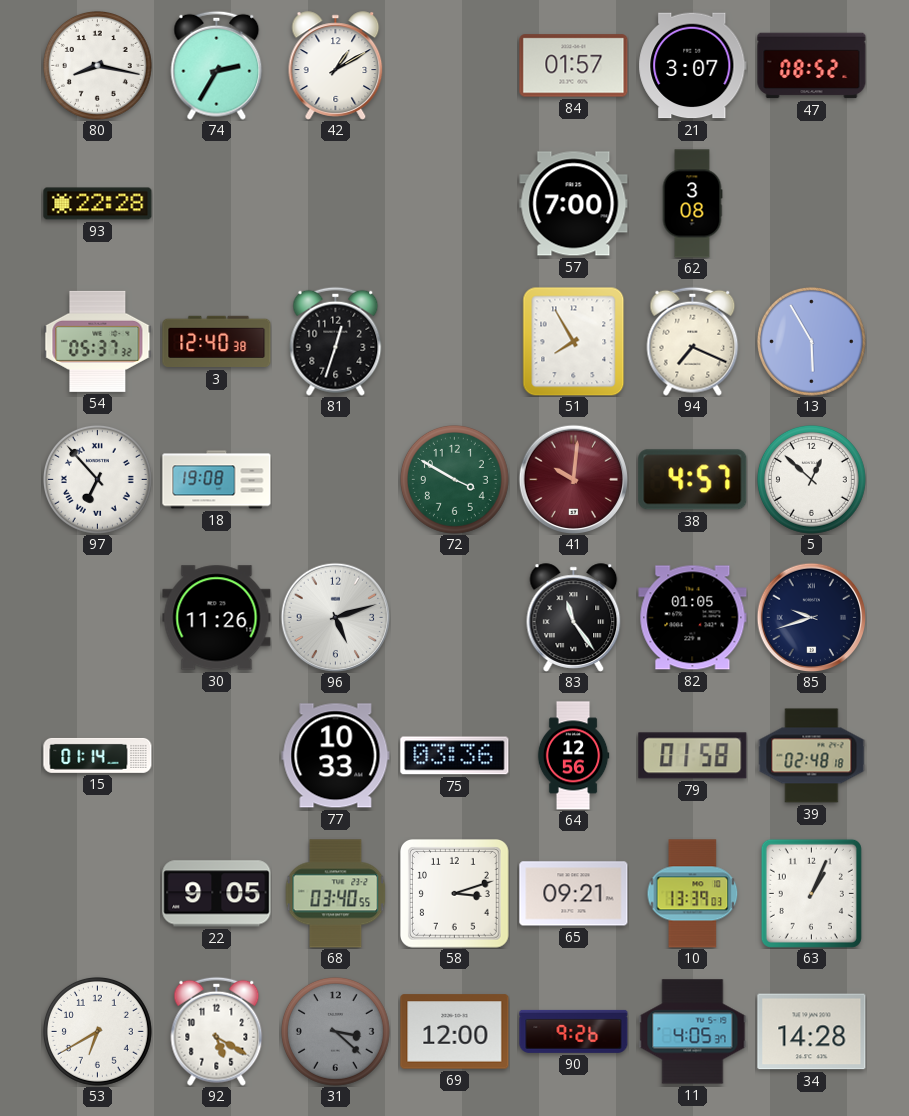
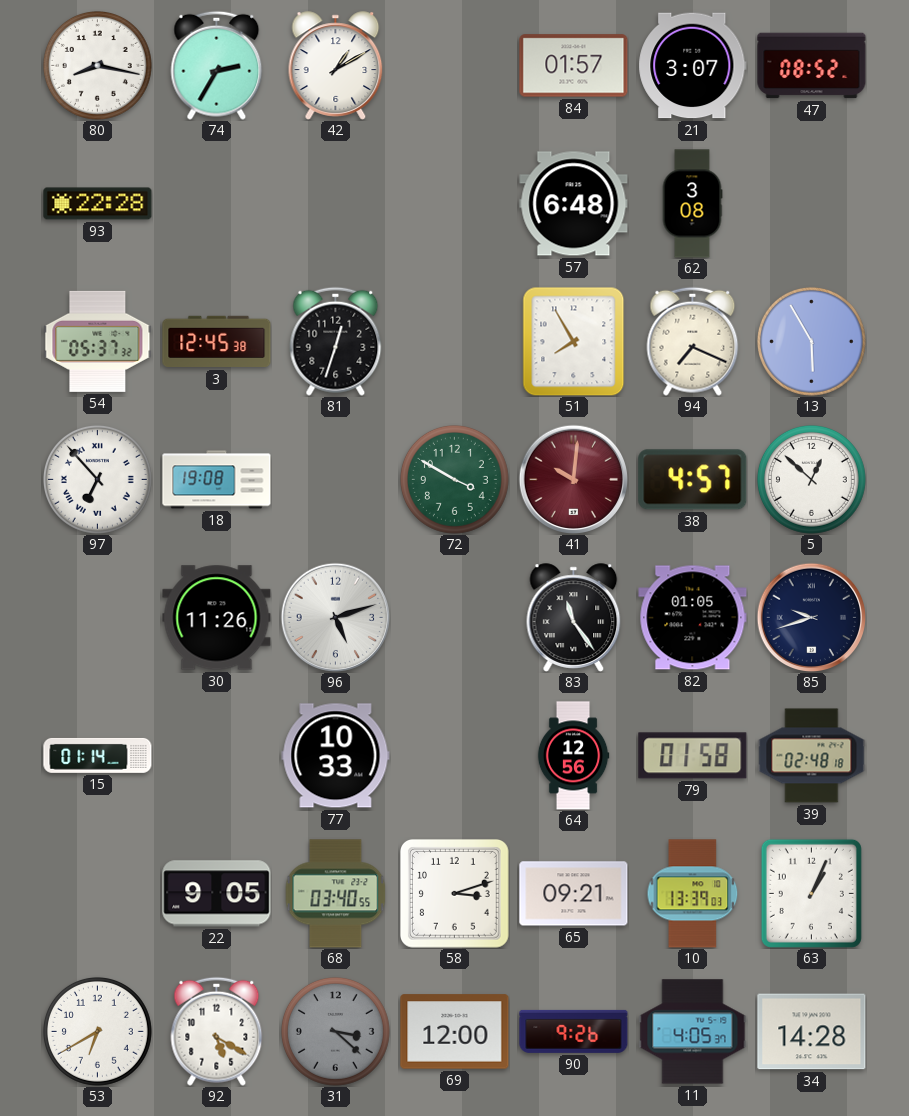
57: 7:00 -> 6:48
3: 12:40 -> 12:45
75: 03:36 -> none
